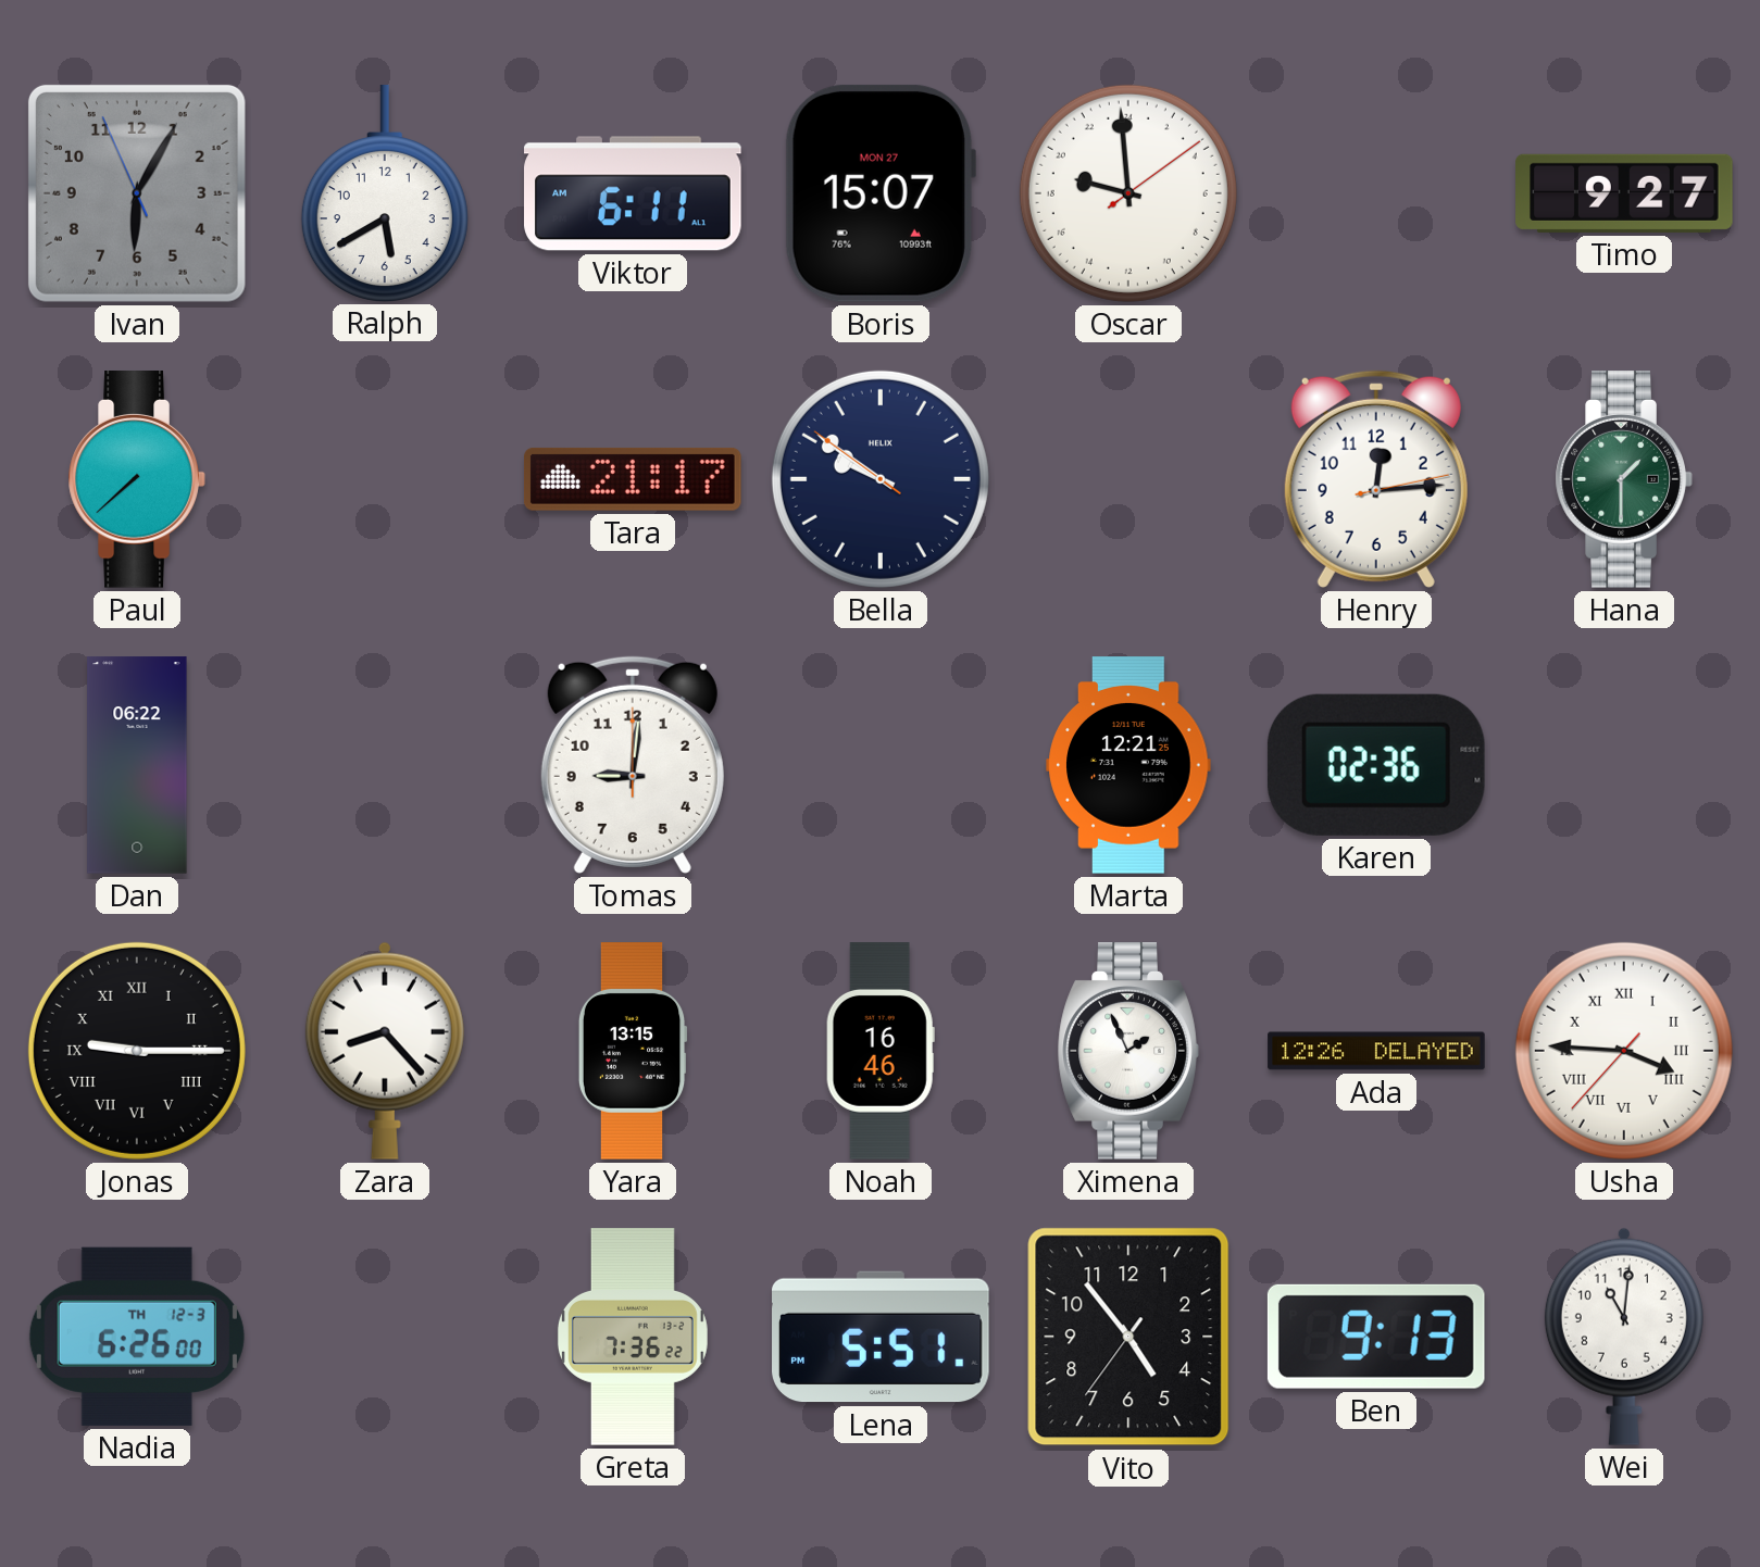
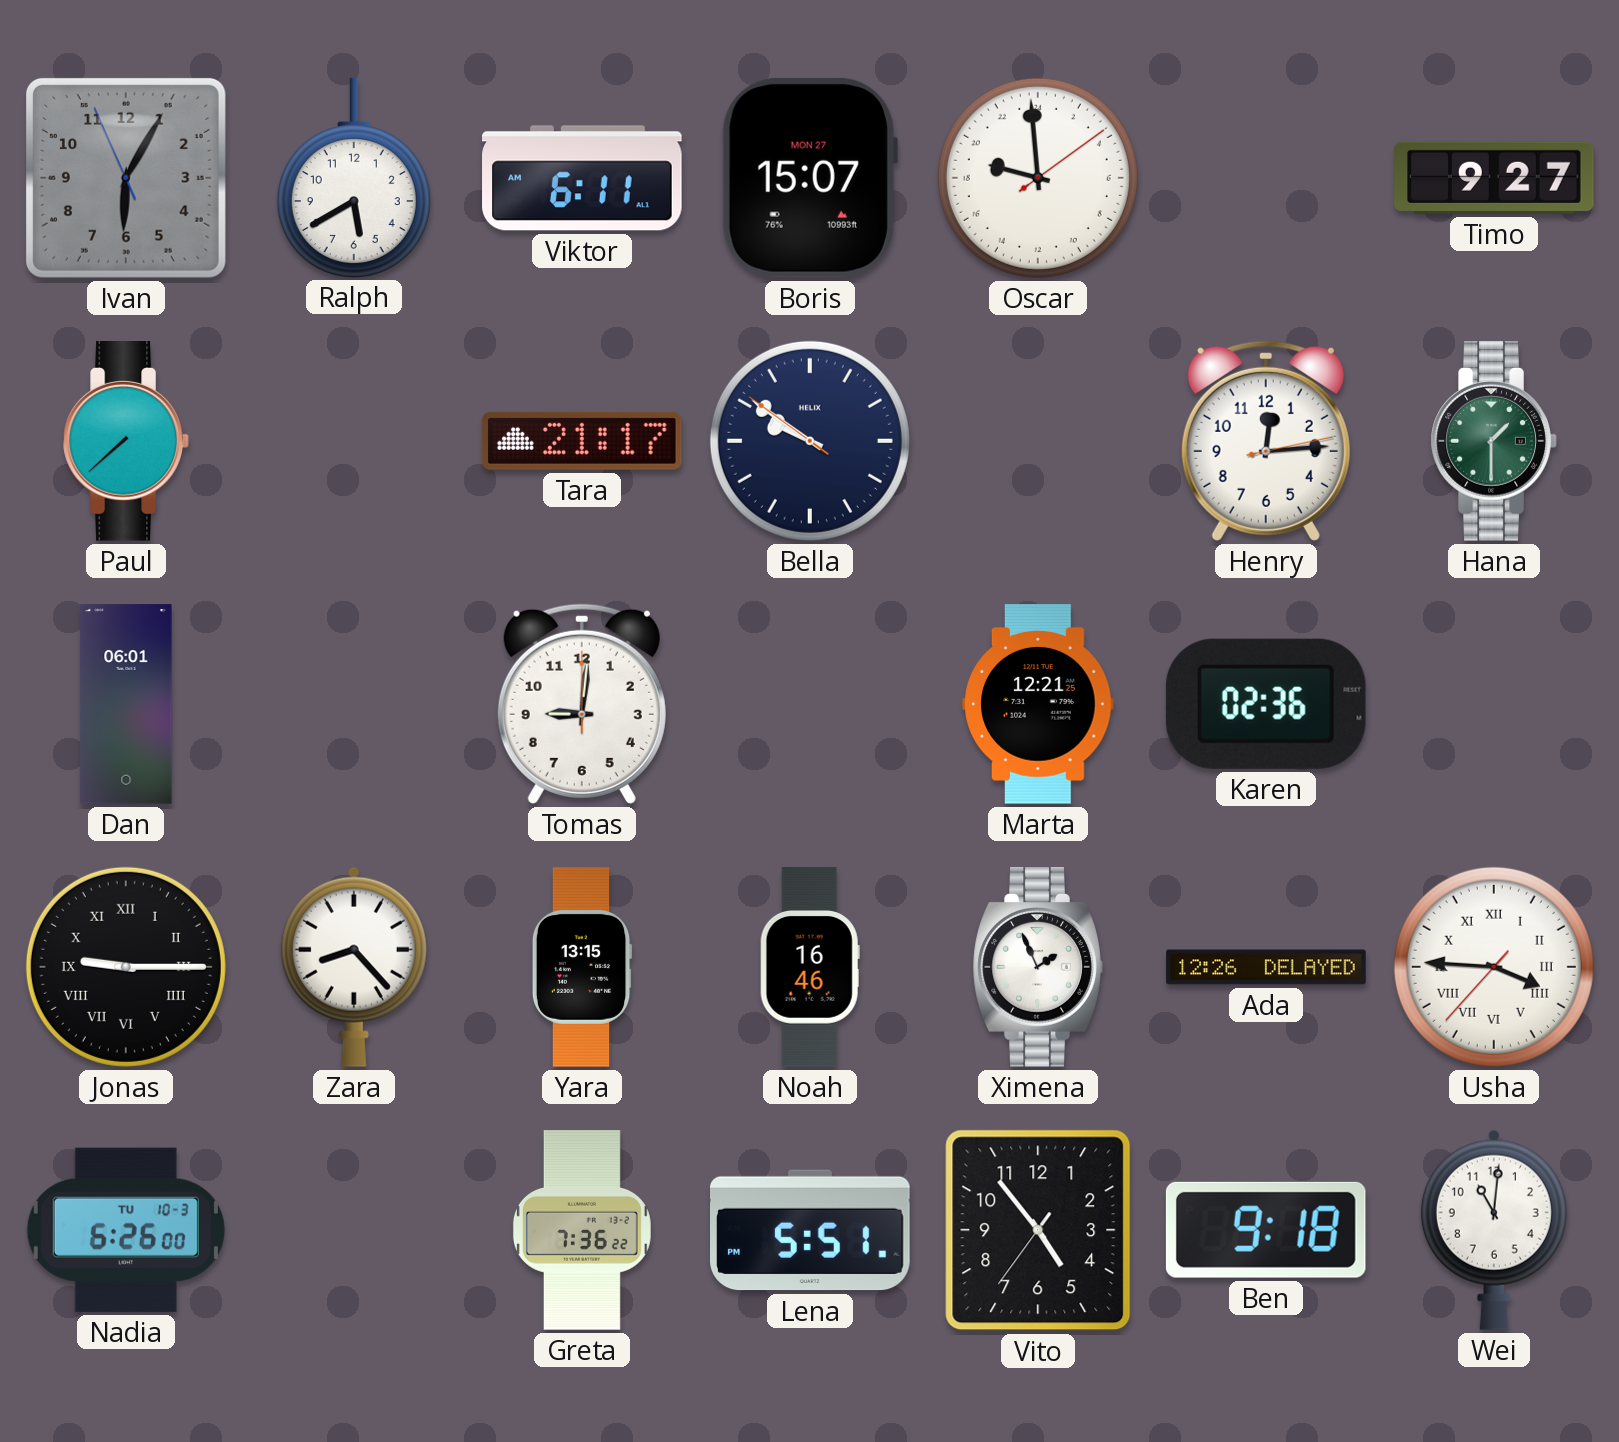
Dan: 06:22 -> 06:01
Nadia date: TH 12-3 -> TU 10-3
Ben: 9:13 -> 9:18
